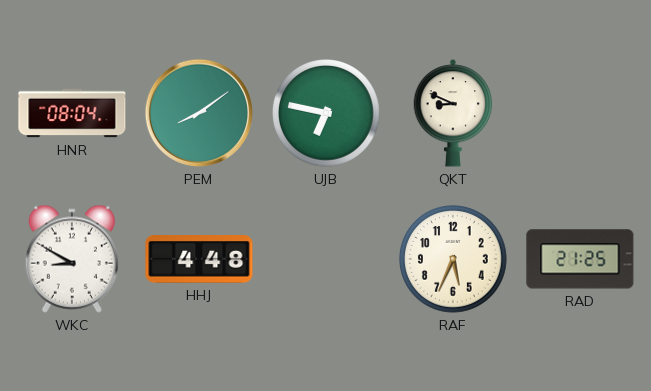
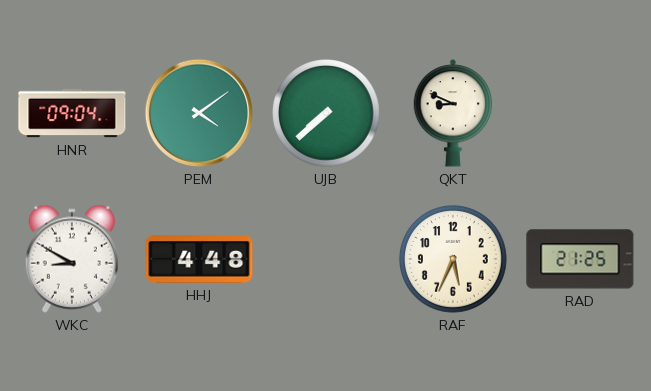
HNR: 08:04 -> 09:04
PEM: 8:09 -> 4:09
UJB: 6:47 -> 7:38
